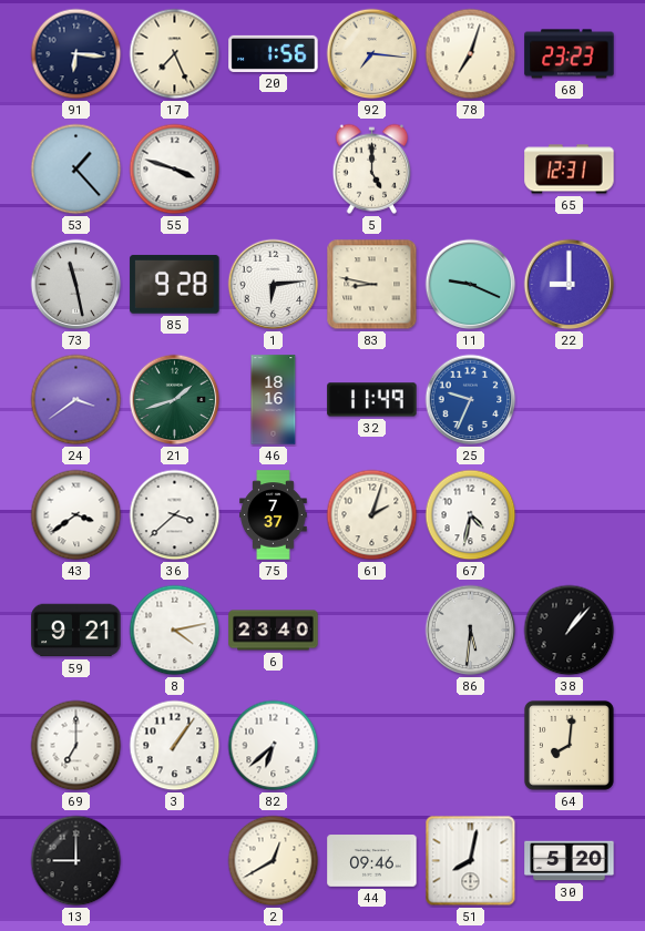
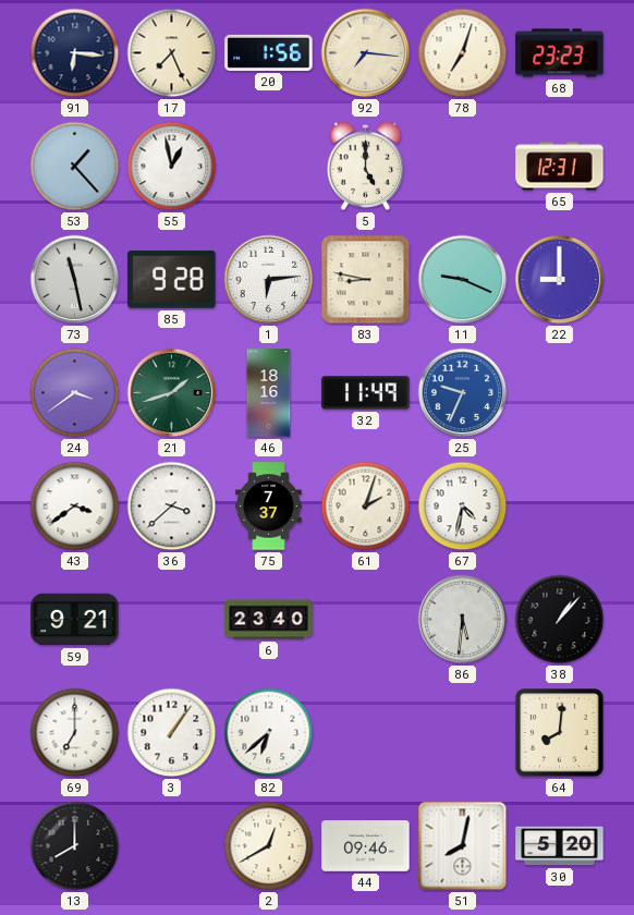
55: 3:48 -> 12:58
8: 4:13 -> none
13: 9:00 -> 8:00
